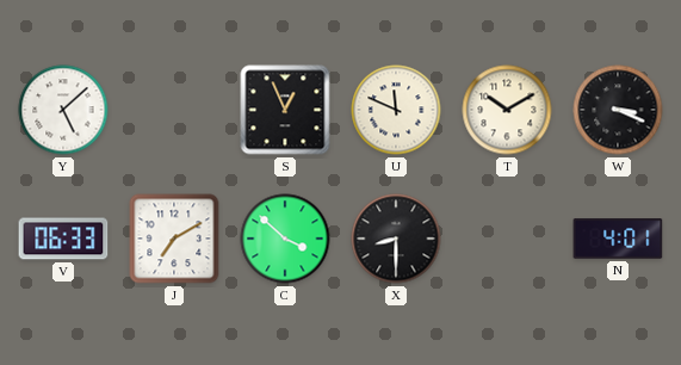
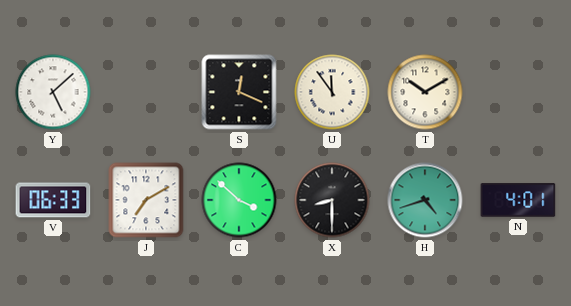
S: 12:56 -> 12:19
U: 11:49 -> 11:54
W: 3:19 -> none
H: none -> 4:42
